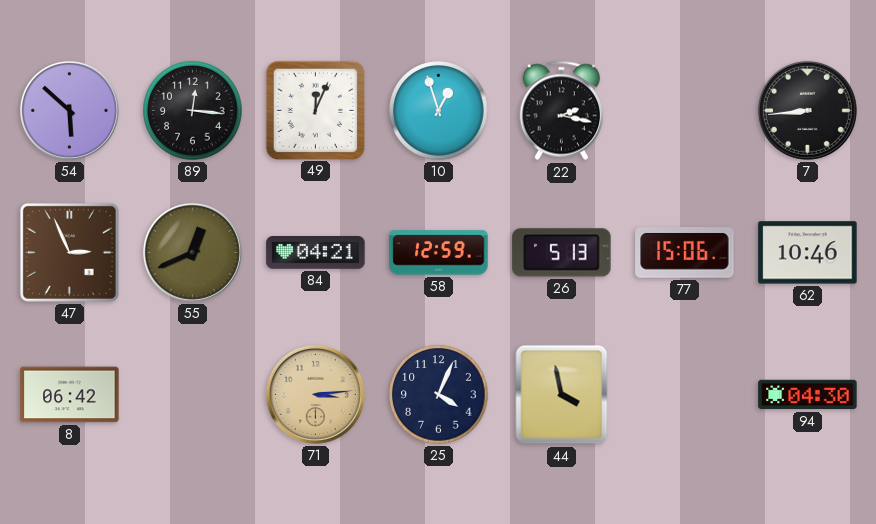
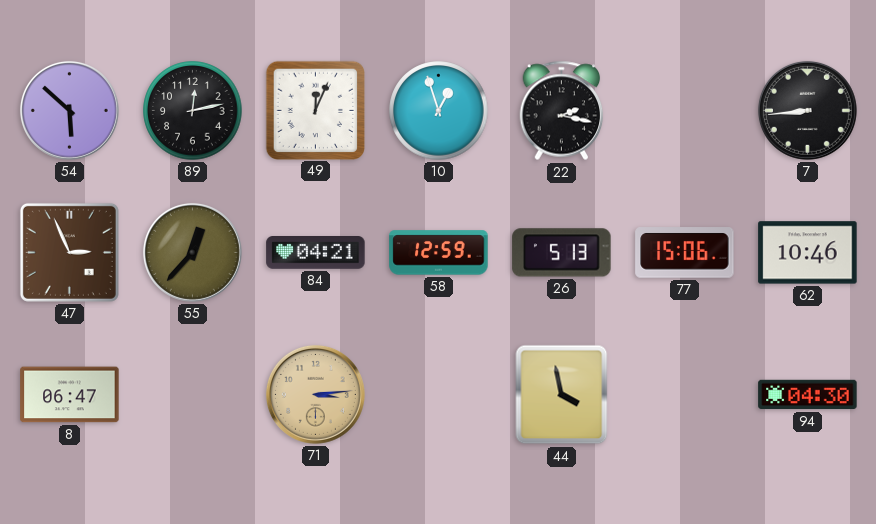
89: 12:16 -> 12:13
55: 12:41 -> 12:37
8: 06:42 -> 06:47
25: 4:04 -> none
